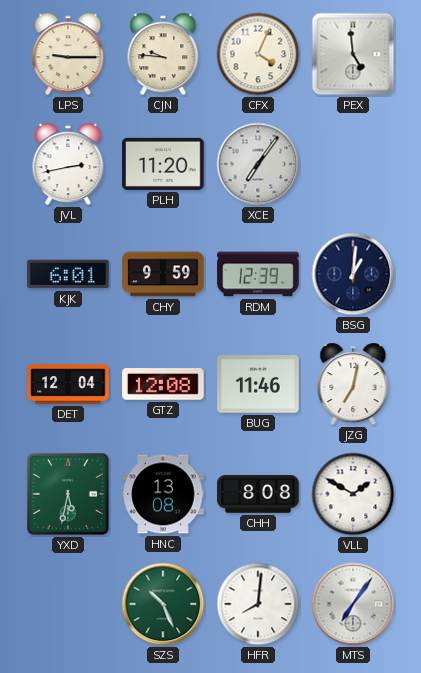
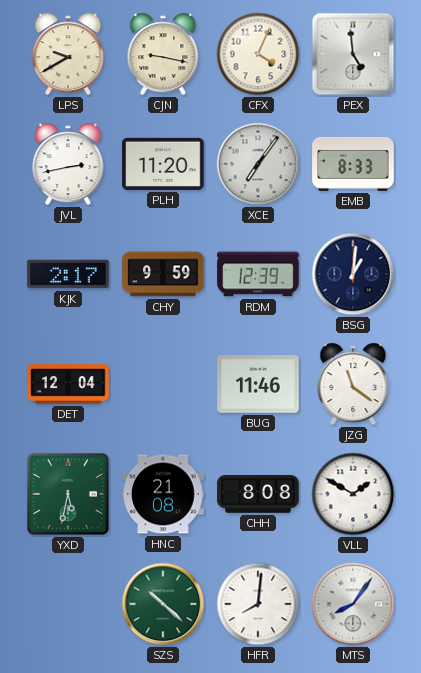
LPS: 9:15 -> 9:40
CJN: 9:46 -> 9:17
EMB: none -> 8:33
KJK: 6:01 -> 2:17
GTZ: 12:08 -> none
JZG: 7:02 -> 11:21
HNC: 13:08 -> 21:08
SZS: 10:26 -> 10:22
MTS: 7:06 -> 8:06
